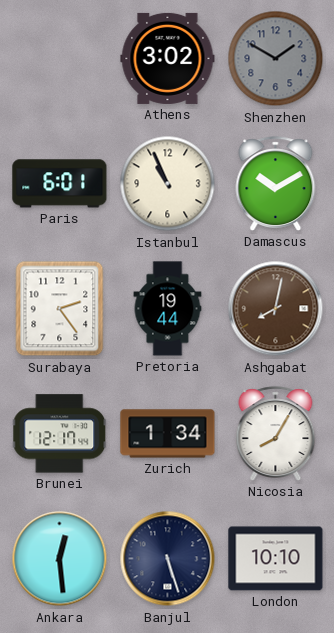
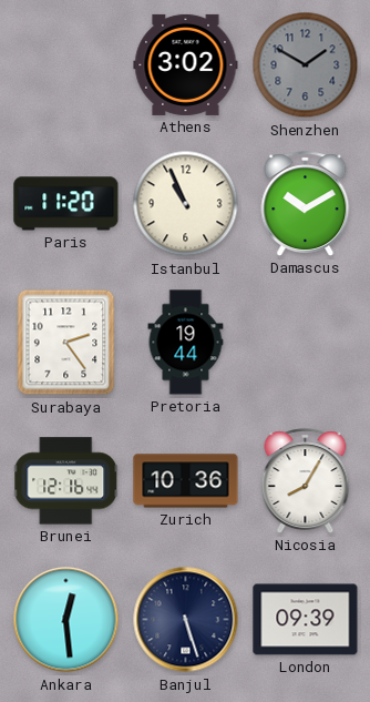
Paris: 6:01 -> 11:20
Ashgabat: 8:02 -> none
Brunei: 12:17 -> 12:16
Zurich: 1:34 -> 10:36
London: 10:10 -> 09:39
